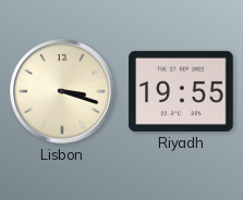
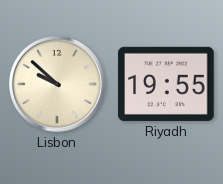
Lisbon: 3:18 -> 9:52
